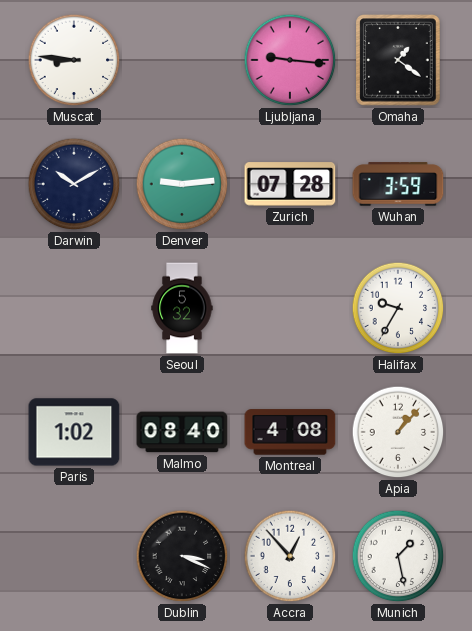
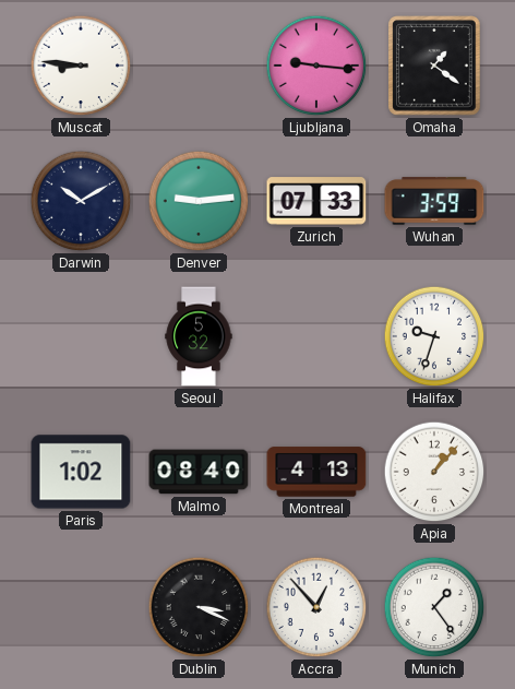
Zurich: 07:28 -> 07:33
Halifax: 9:35 -> 9:33
Montreal: 4:08 -> 4:13
Munich: 1:28 -> 1:24
